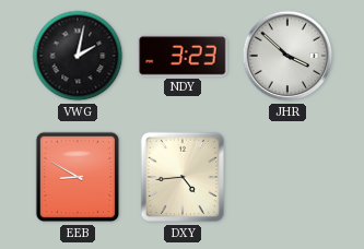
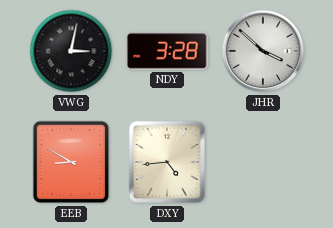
VWG: 2:02 -> 3:02
NDY: 3:23 -> 3:28
